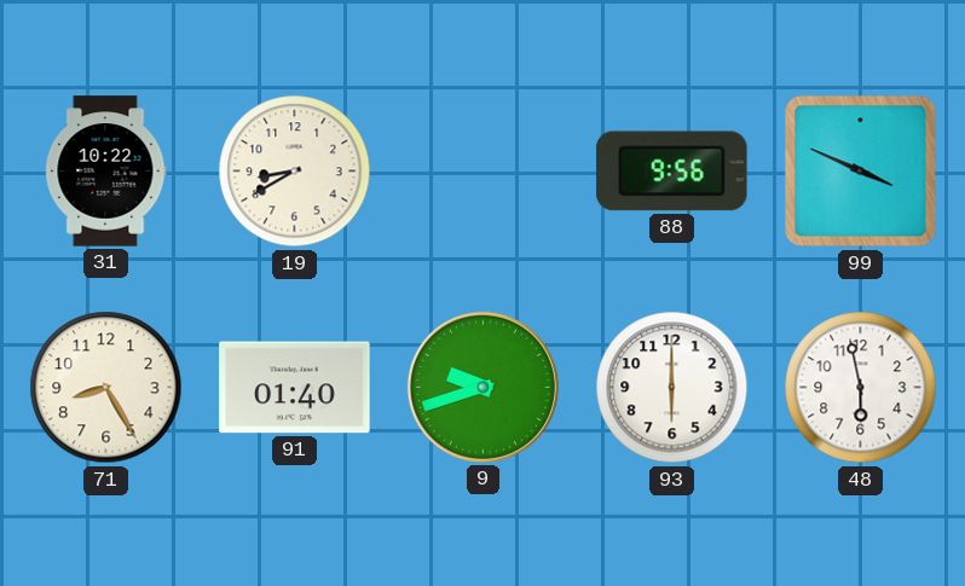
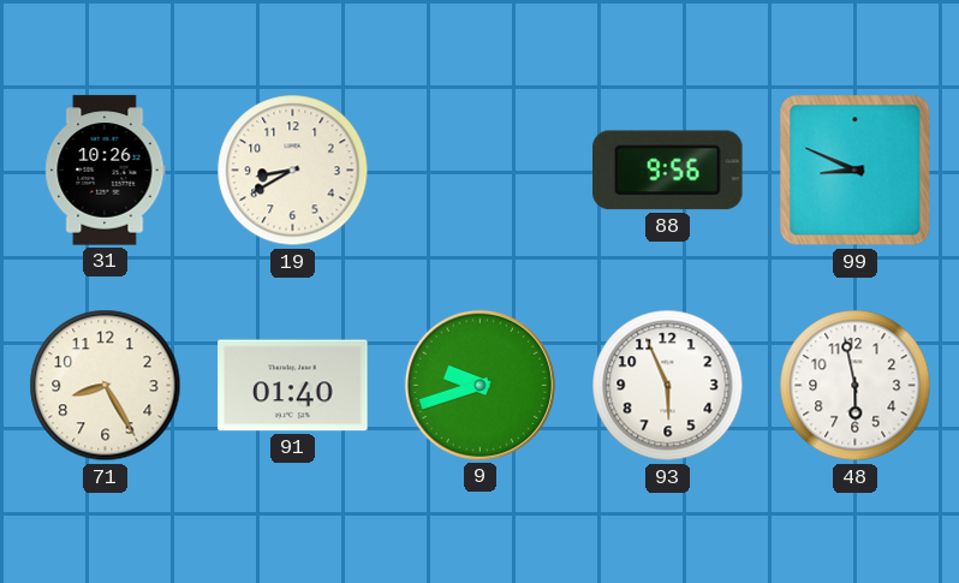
31: 10:22 -> 10:26
99: 3:49 -> 8:49
93: 6:00 -> 5:56
